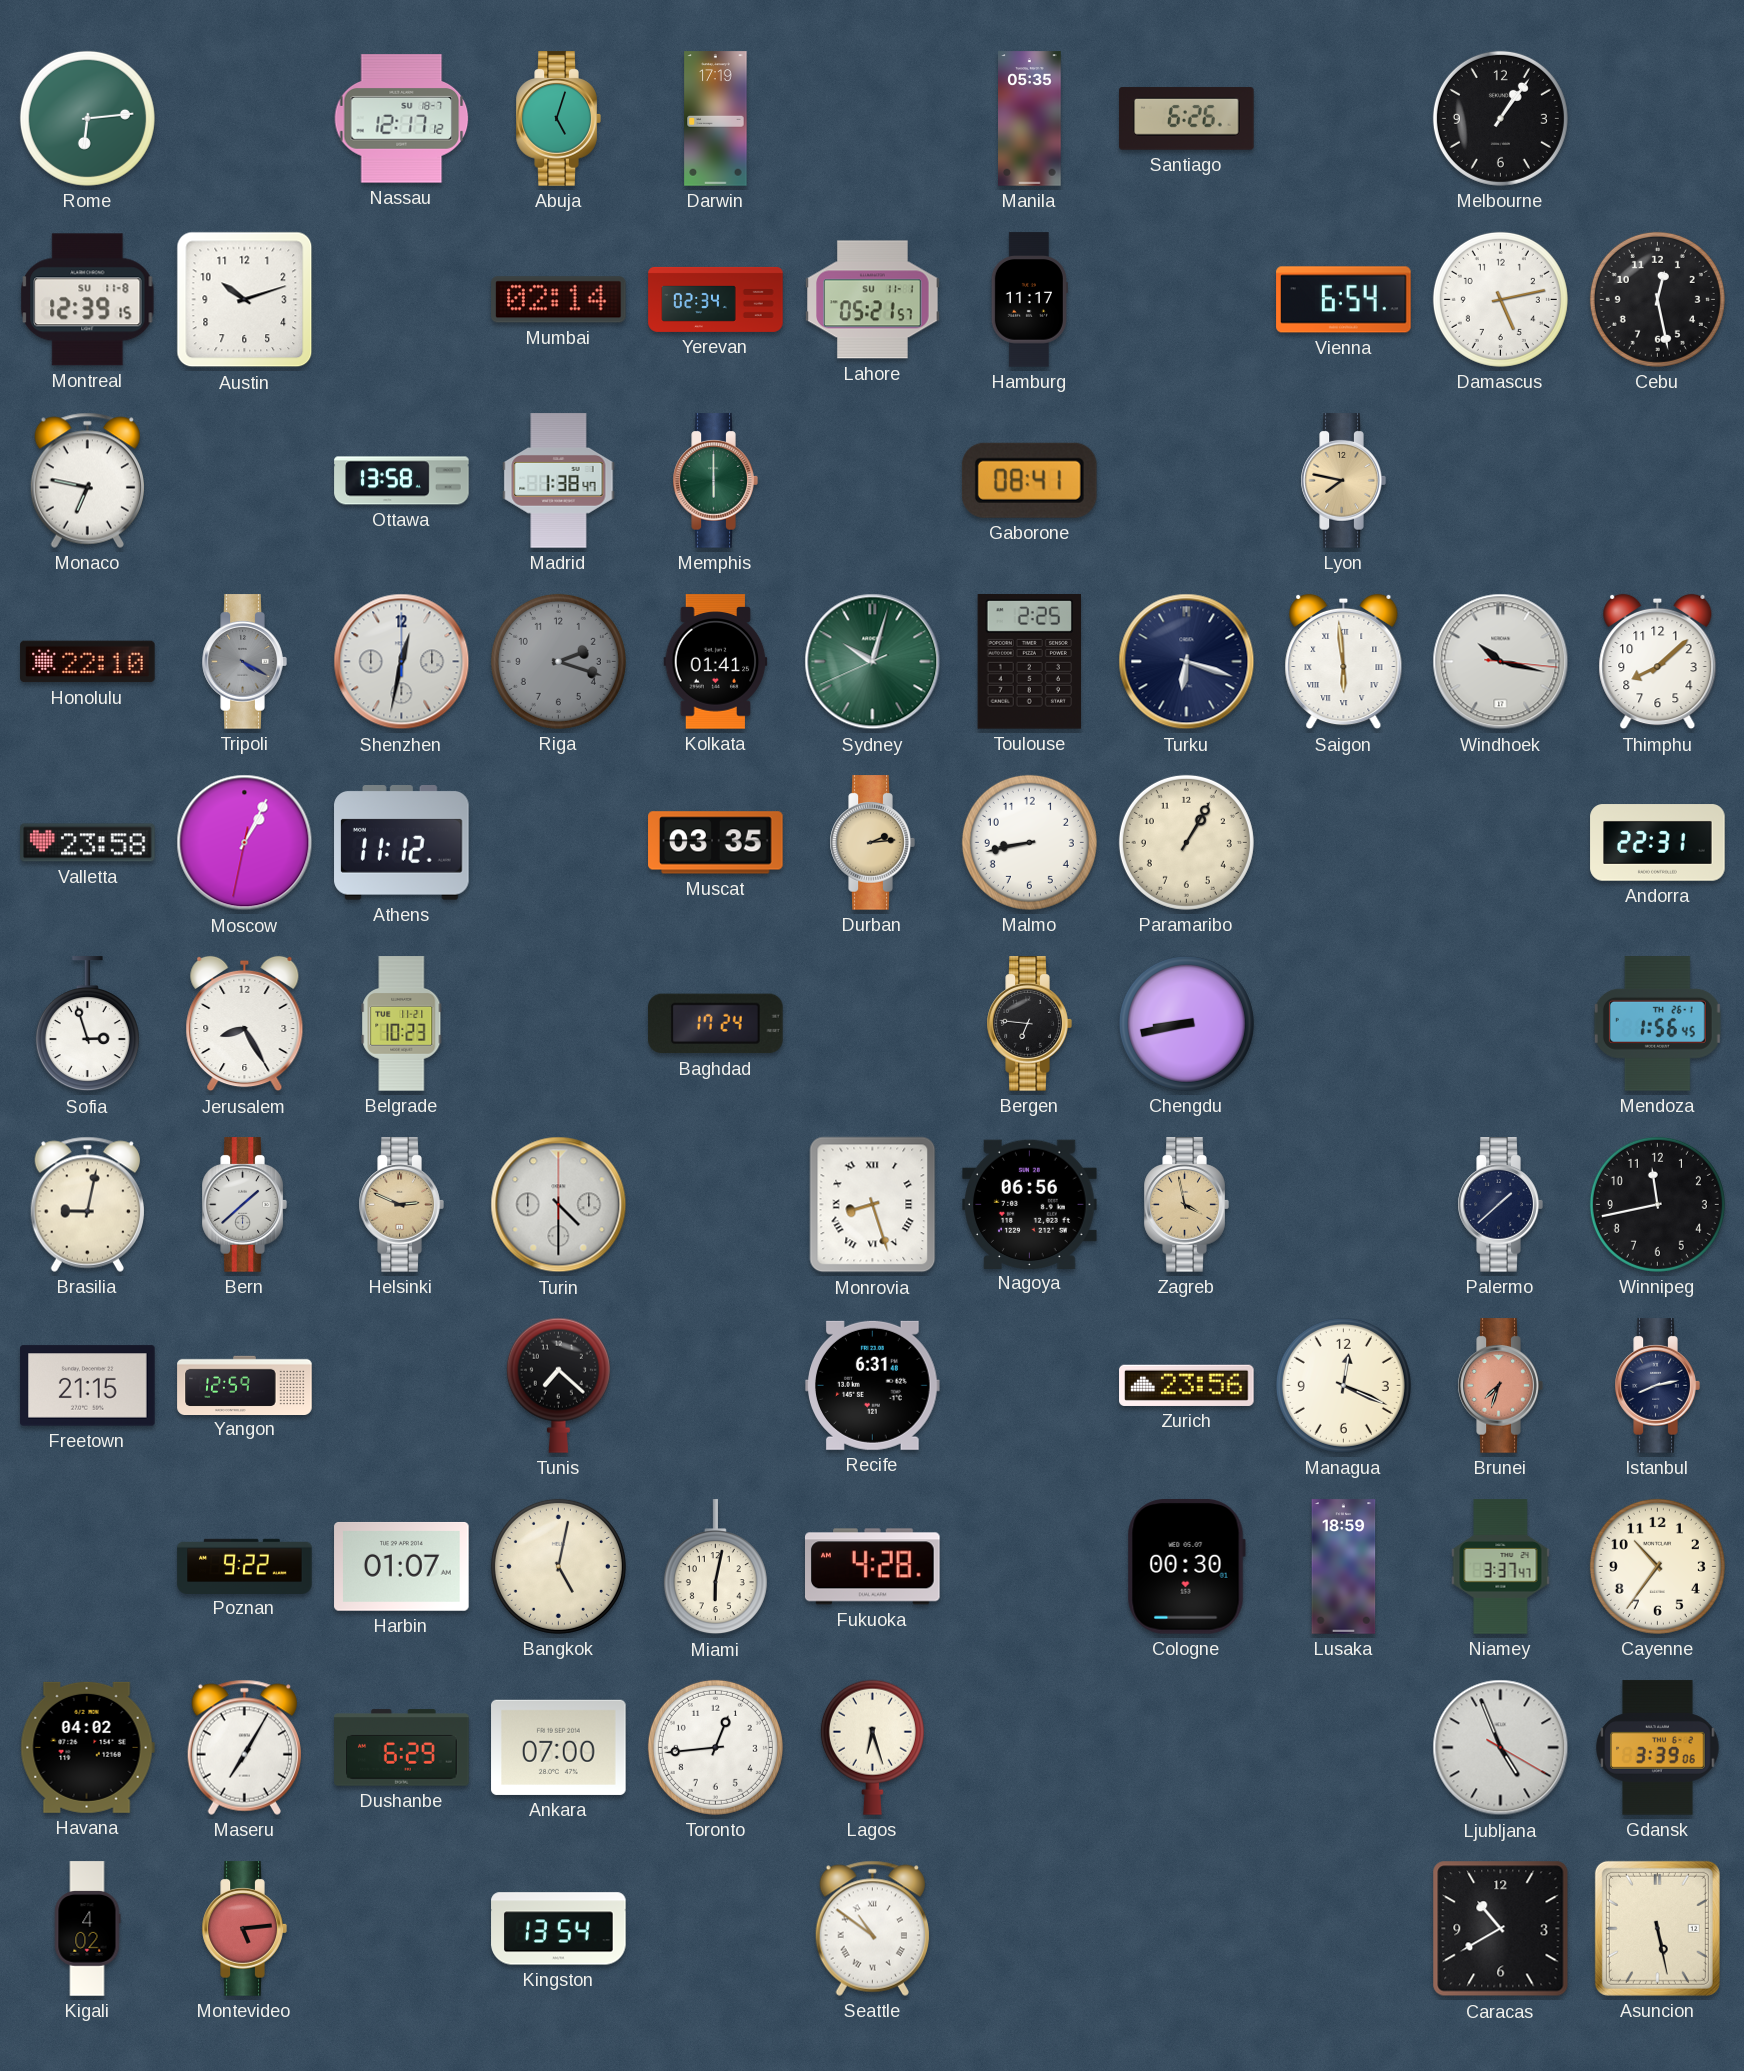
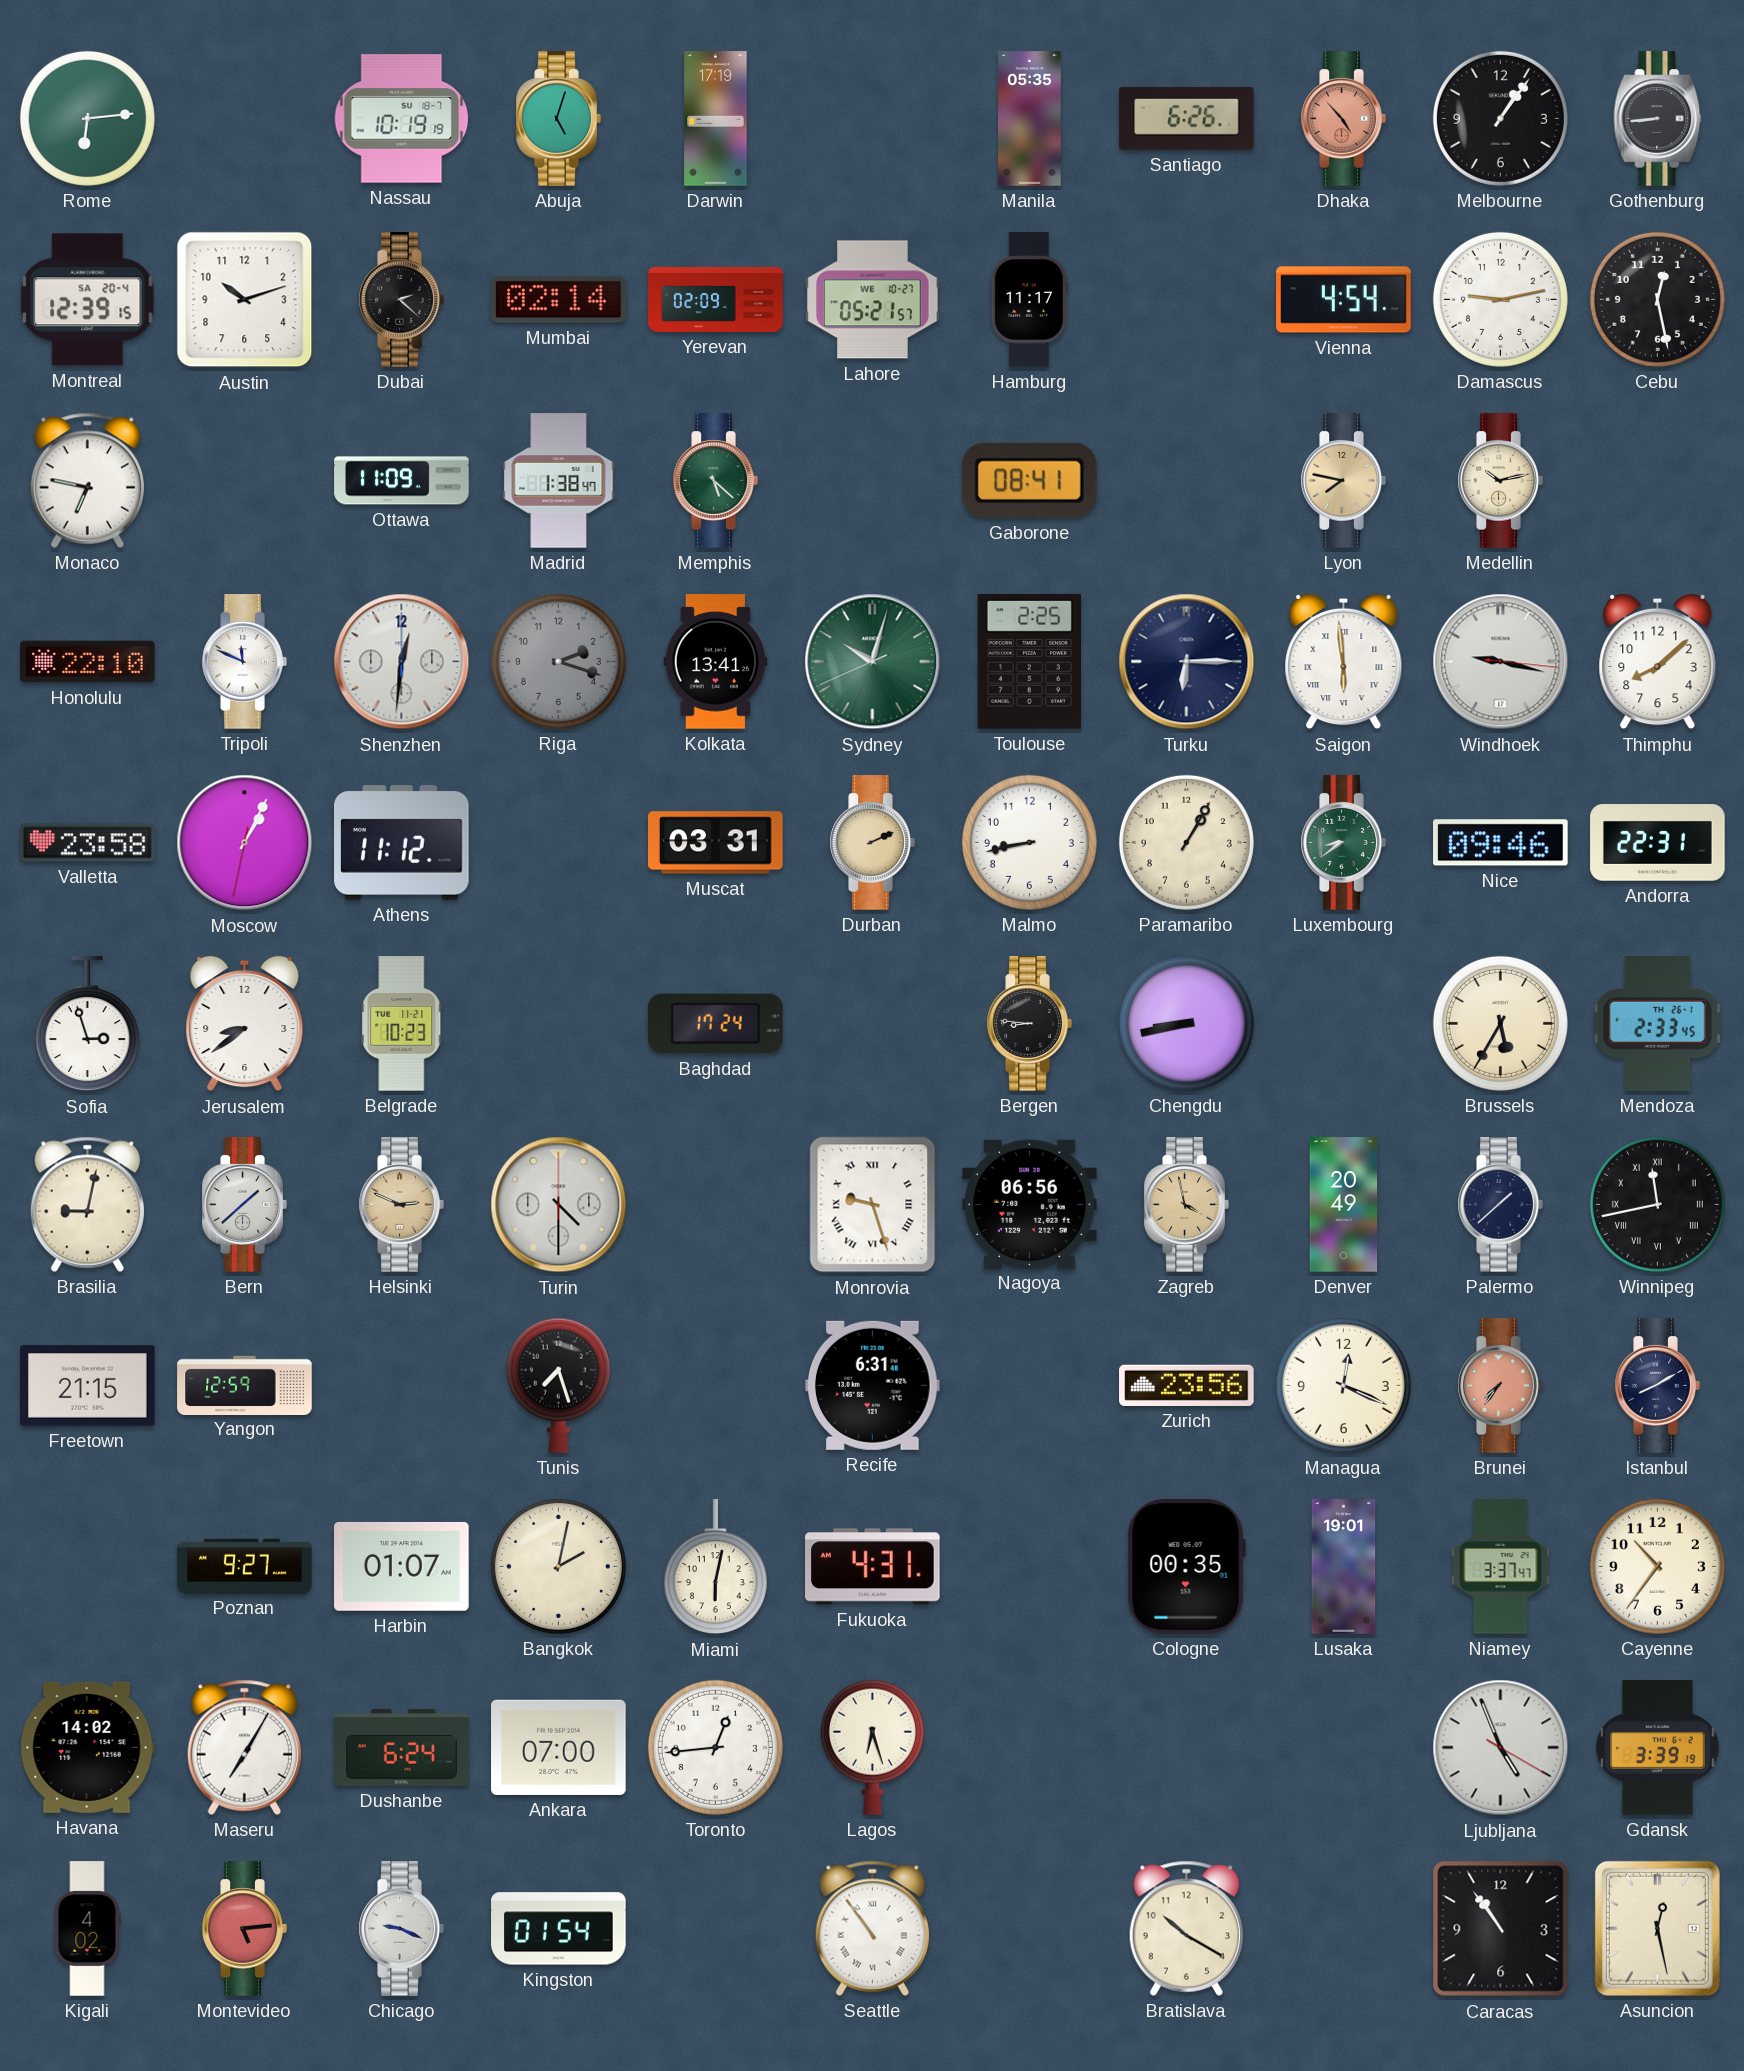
Nassau: 12:17 -> 10:19
Dhaka: none -> 4:53
Gothenburg: none -> 8:44
Montreal date: SU 11-8 -> SA 20-4
Dubai: none -> 2:22
Yerevan: 02:34 -> 02:09
Lahore date: SU 11-1 -> WE 10-27
Vienna: 6:54 -> 4:54
Damascus: 5:13 -> 9:13
Ottawa: 13:58 -> 11:09
Memphis: 6:00 -> 5:22
Medellin: none -> 10:13
Tripoli: 4:20 -> 11:49
Tripoli dial: grey -> white
Shenzhen: 12:32 -> 12:31
Kolkata: 01:41 -> 13:41
Turku: 6:18 -> 6:15
Windhoek: 10:17 -> 9:17
Muscat: 03:35 -> 03:31
Durban: 2:14 -> 2:11
Luxembourg: none -> 8:39
Nice: none -> 09:46
Jerusalem: 8:25 -> 8:39
Bergen: 6:46 -> 8:46
Brussels: none -> 5:35
Mendoza: 1:56 -> 2:33
Monrovia: 8:27 -> 9:27
Denver: none -> 20:49
Winnipeg numerals: Arabic -> Roman
Tunis: 7:22 -> 7:27
Brunei: 7:33 -> 7:36
Istanbul: 8:13 -> 8:10
Poznan: 9:22 -> 9:27
Bangkok: 5:02 -> 2:02
Fukuoka: 4:28 -> 4:31
Cologne: 00:30 -> 00:35
Lusaka: 18:59 -> 19:01
Havana: 04:02 -> 14:02
Dushanbe: 6:29 -> 6:24
Gdansk: 3:39:06 -> 3:39:19
Chicago: none -> 9:19
Kingston: 13:54 -> 01:54
Seattle: 10:51 -> 10:54
Bratislava: none -> 10:20
Caracas: 10:40 -> 10:54
Asuncion: 5:28 -> 12:28
